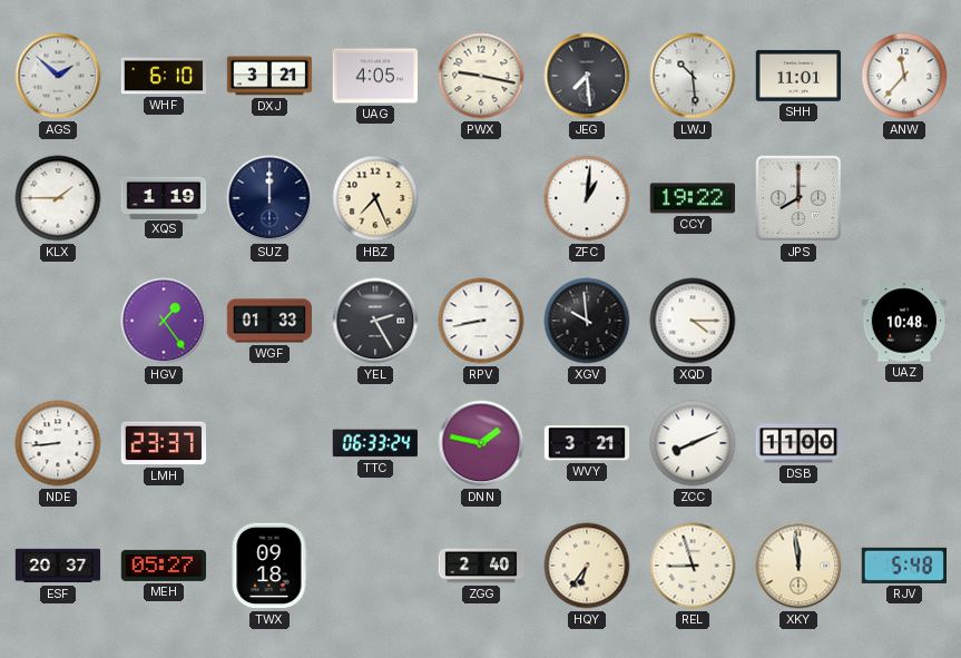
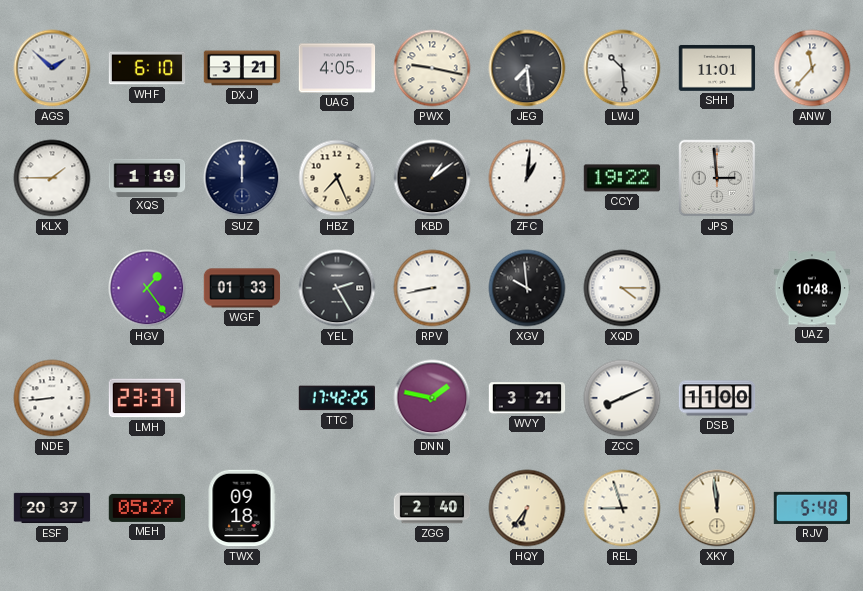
KBD: none -> 1:09
JPS: 8:00 -> 2:59
TTC: 06:33 -> 17:42
